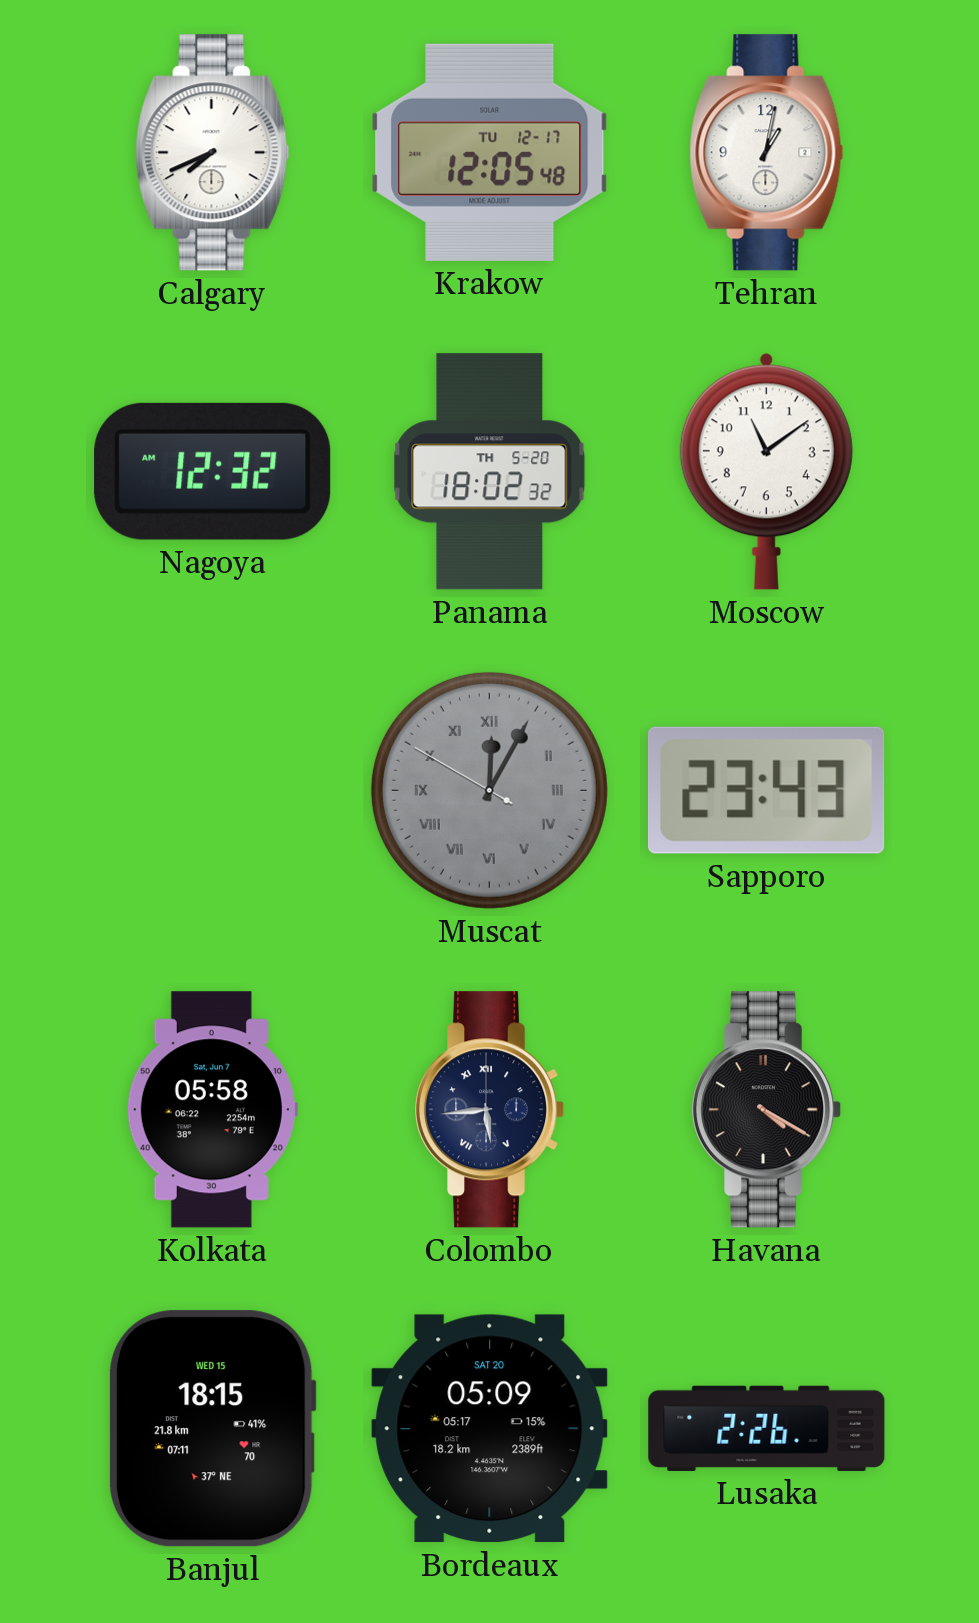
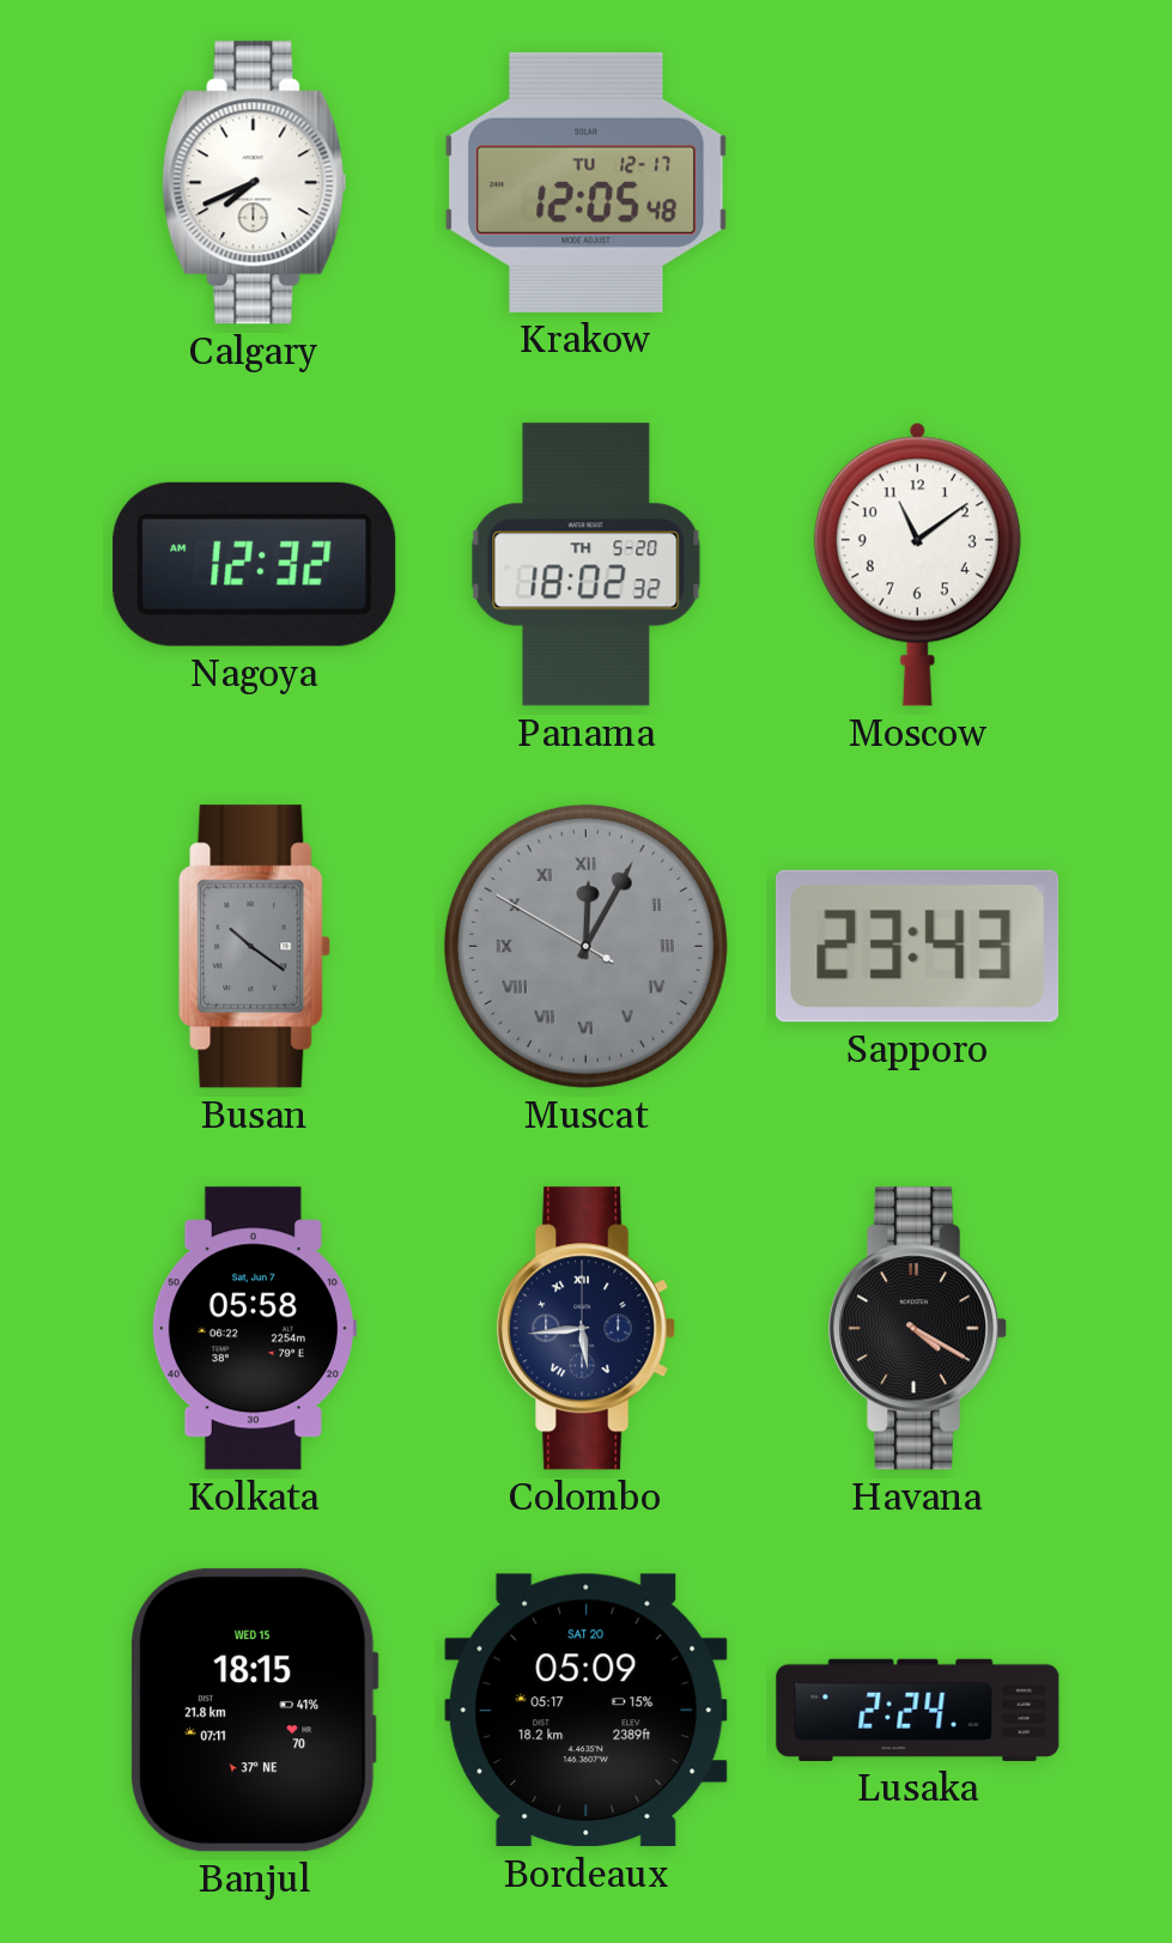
Tehran: 1:02 -> none
Busan: none -> 10:21
Lusaka: 2:26 -> 2:24
